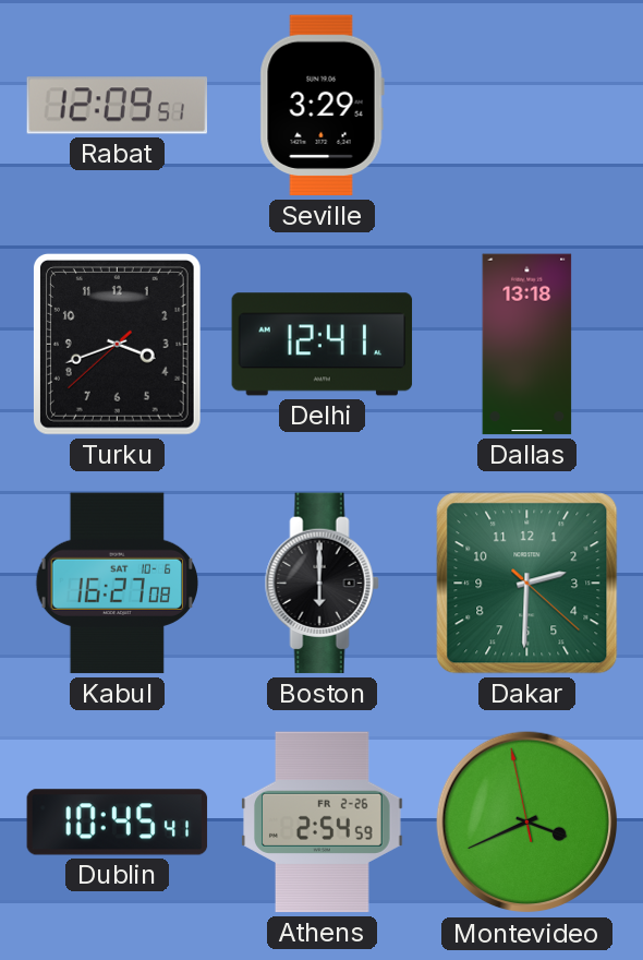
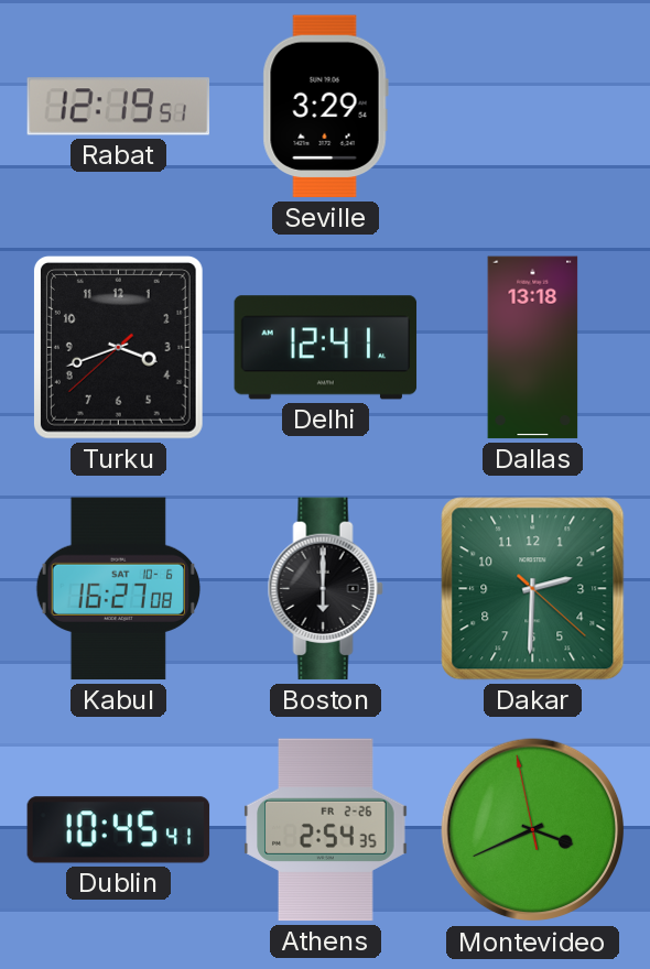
Rabat: 12:09 -> 12:19
Athens: 2:54:59 -> 2:54:35
